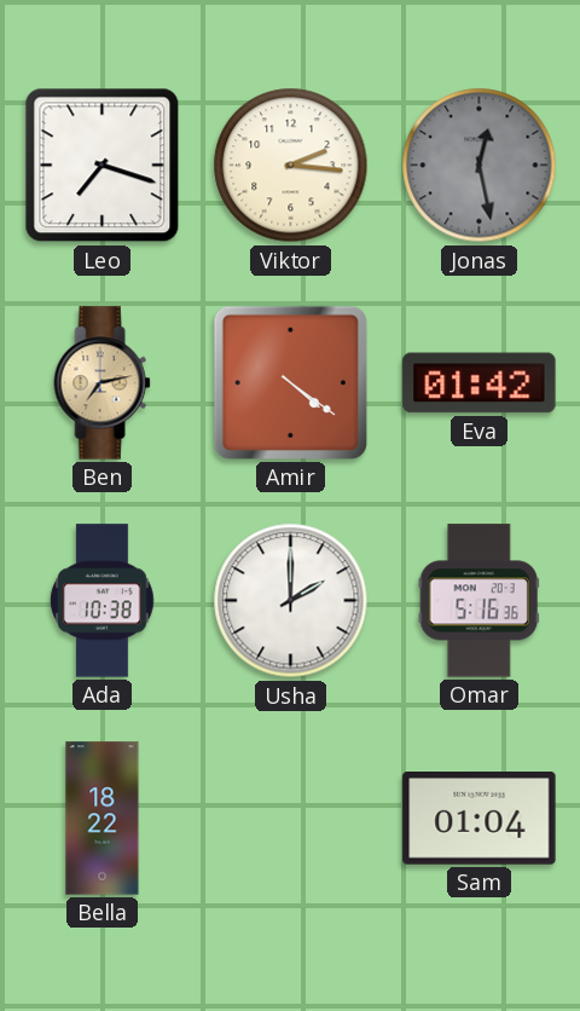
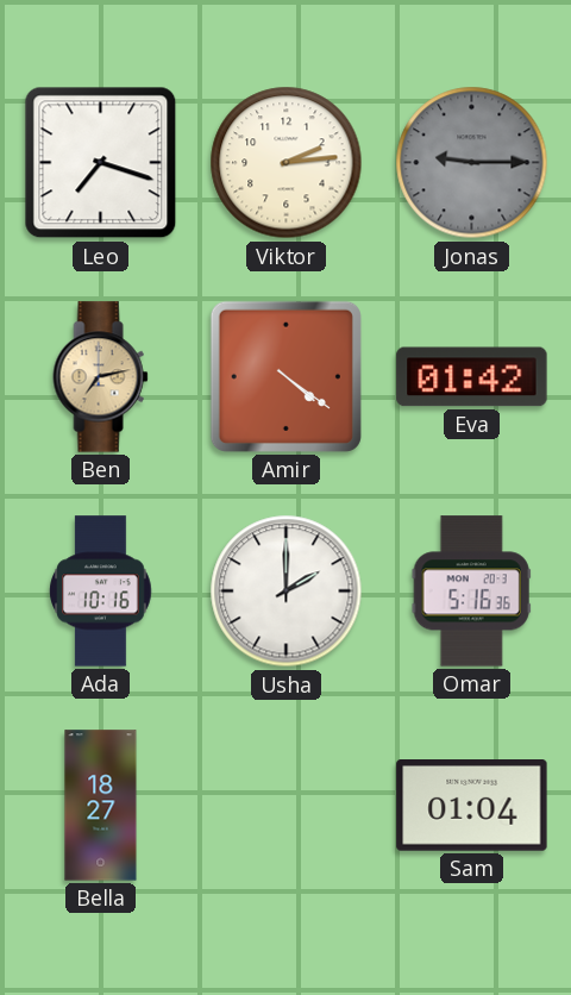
Viktor: 2:16 -> 2:14
Jonas: 12:28 -> 9:15
Ada: 10:38 -> 10:16
Bella: 18:22 -> 18:27
